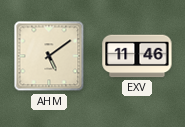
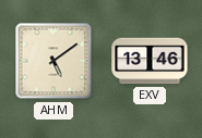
EXV: 11:46 -> 13:46
